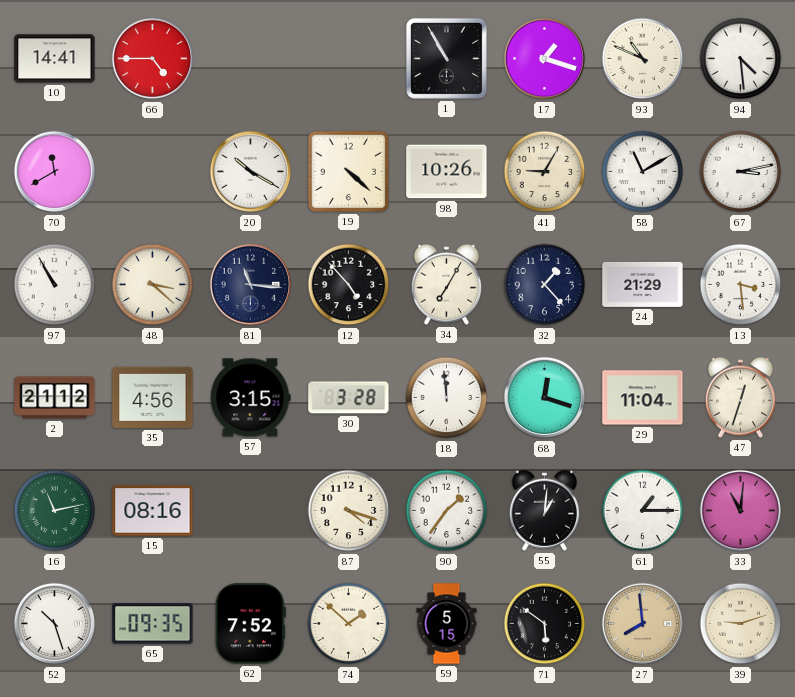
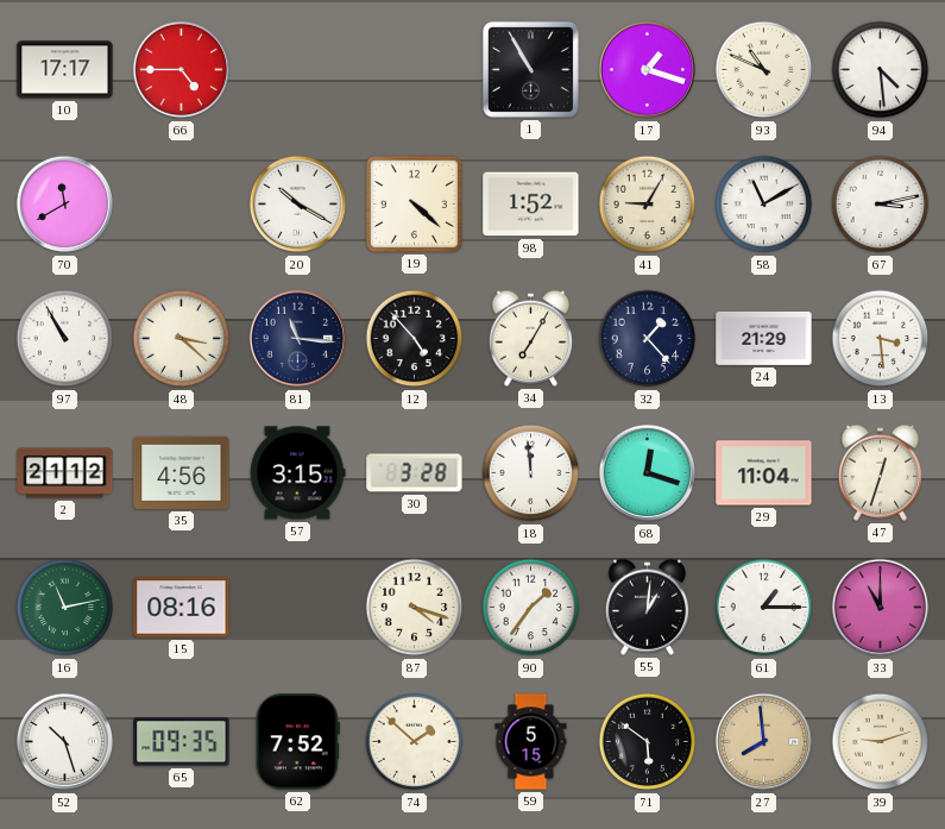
10: 14:41 -> 17:17
98: 10:26 -> 1:52
33: 11:01 -> 11:00
